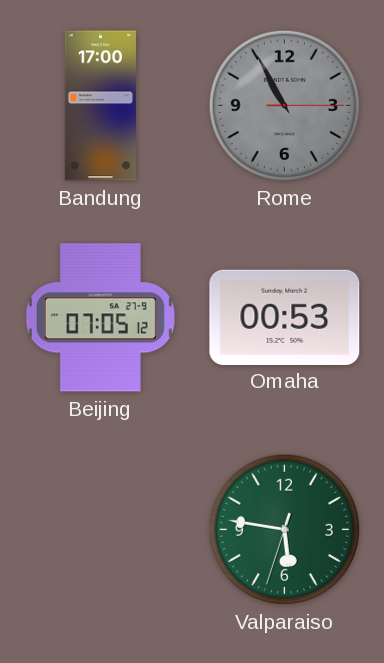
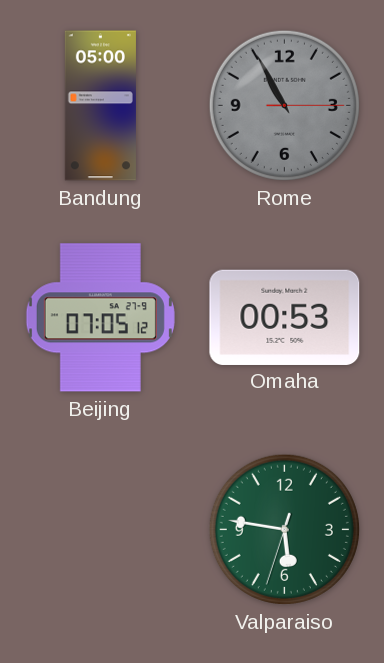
Bandung: 17:00 -> 05:00
